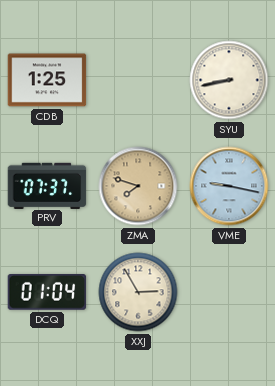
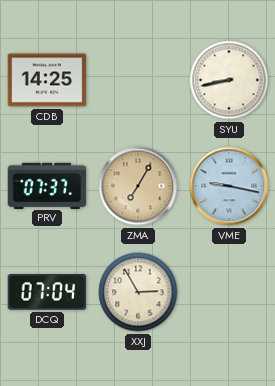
CDB: 1:25 -> 14:25
ZMA: 7:48 -> 7:05
DCQ: 01:04 -> 07:04
